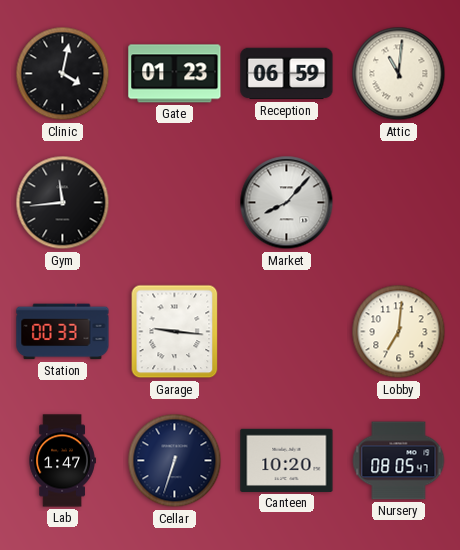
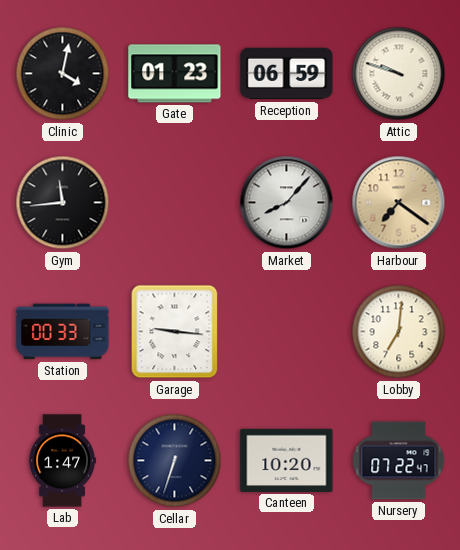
Attic: 11:01 -> 9:48
Harbour: none -> 7:21
Nursery: 08:05 -> 07:22
